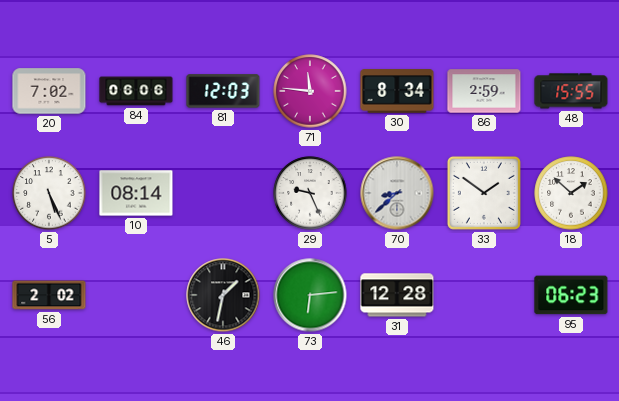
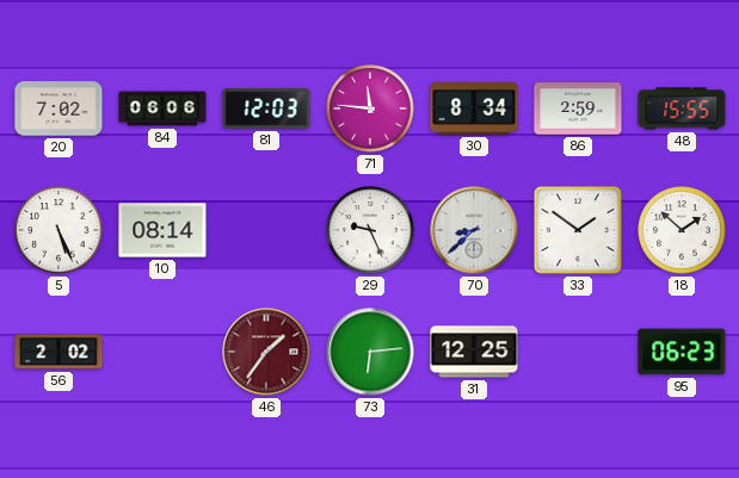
46: 1:32 -> 1:36
46 dial: black -> burgundy
31: 12:28 -> 12:25
